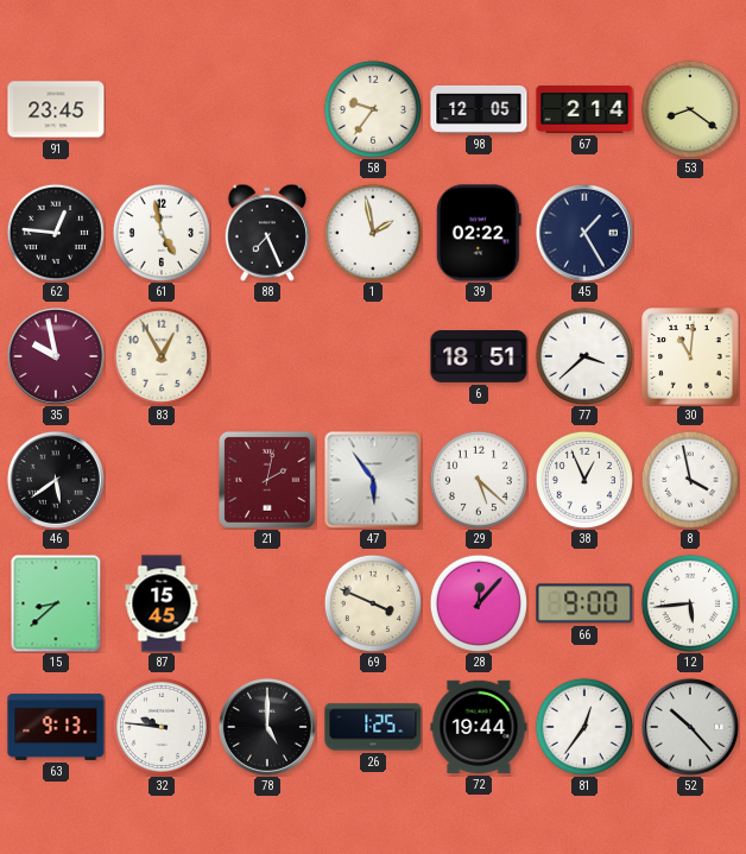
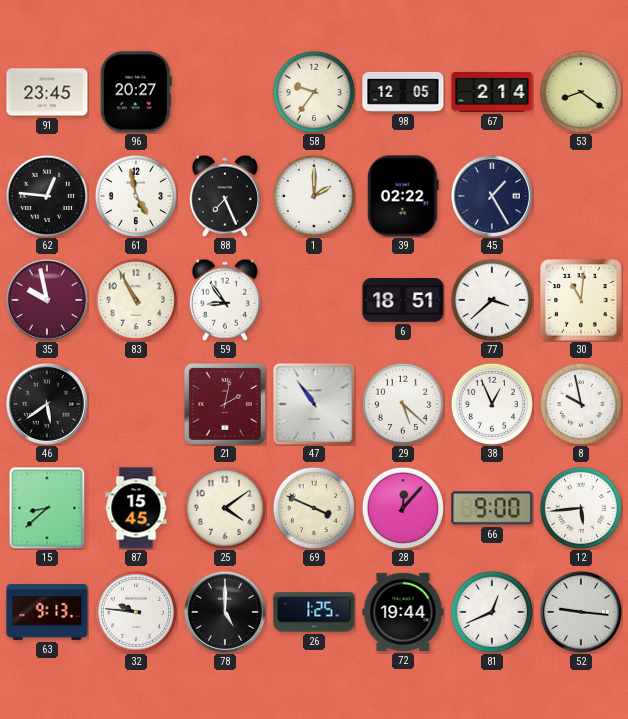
96: none -> 20:27
1: 1:58 -> 2:00
83: 12:55 -> 10:55
59: none -> 8:54
47: 5:54 -> 10:54
8: 3:58 -> 9:58
25: none -> 4:09
81: 12:36 -> 12:41
52: 10:23 -> 9:16
